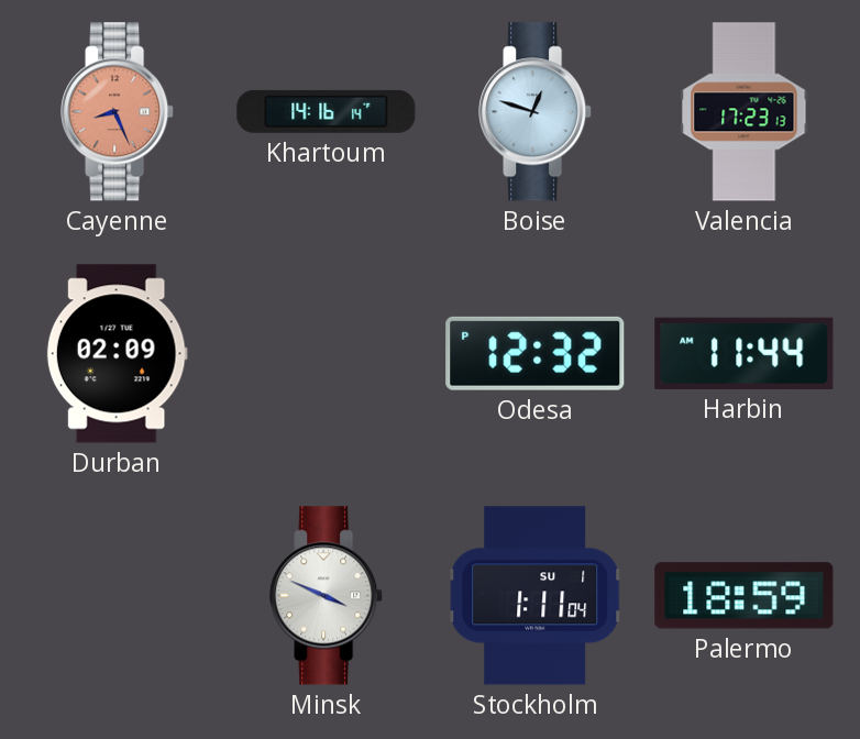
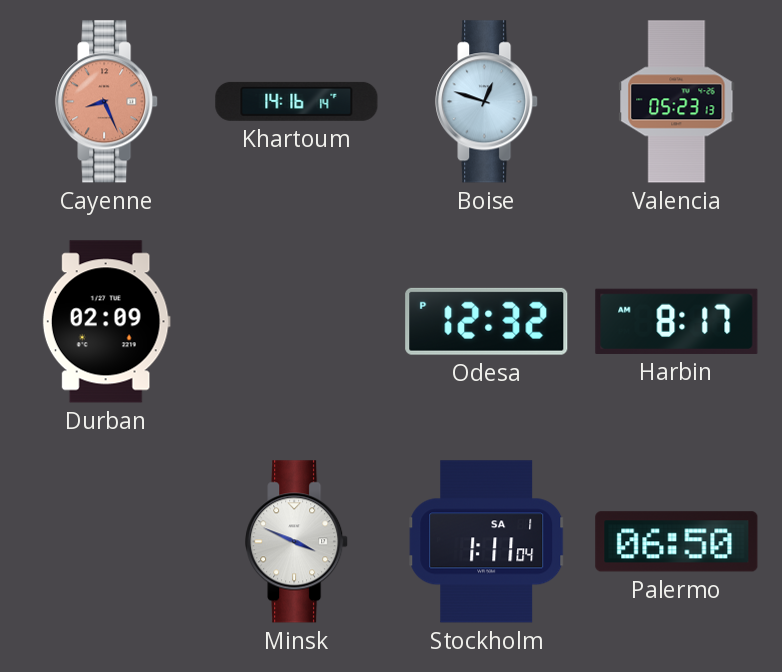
Valencia: 17:23 -> 05:23
Harbin: 11:44 -> 8:17
Stockholm date: SU 1 -> SA 1
Palermo: 18:59 -> 06:50
